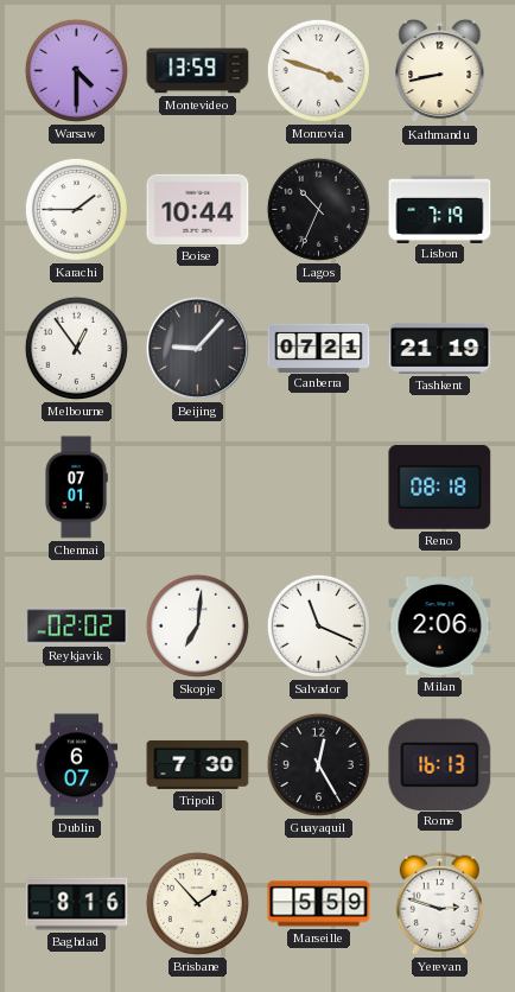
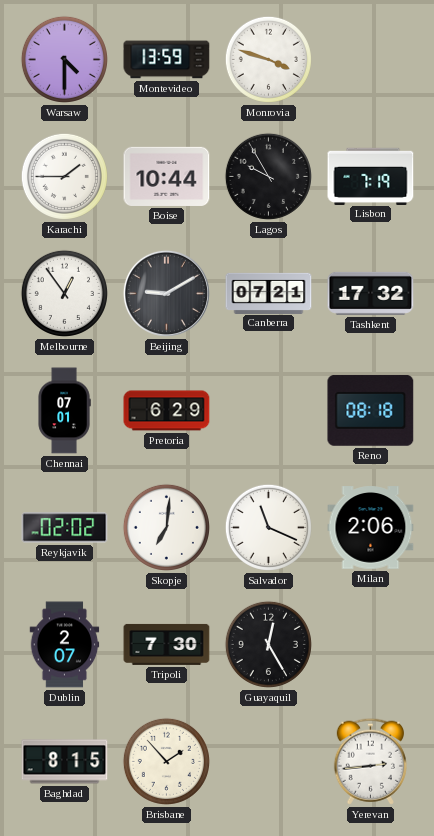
Kathmandu: 8:43 -> none
Lagos: 10:34 -> 9:55
Beijing: 9:07 -> 9:10
Tashkent: 21:19 -> 17:32
Pretoria: none -> 6:29
Dublin: 6:07 -> 2:07
Rome: 16:13 -> none
Baghdad: 8:16 -> 8:15
Marseille: 5:59 -> none
Yerevan: 2:48 -> 2:44
